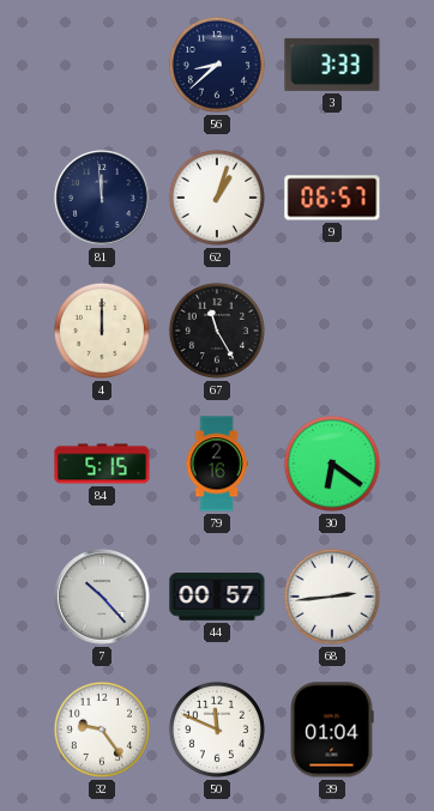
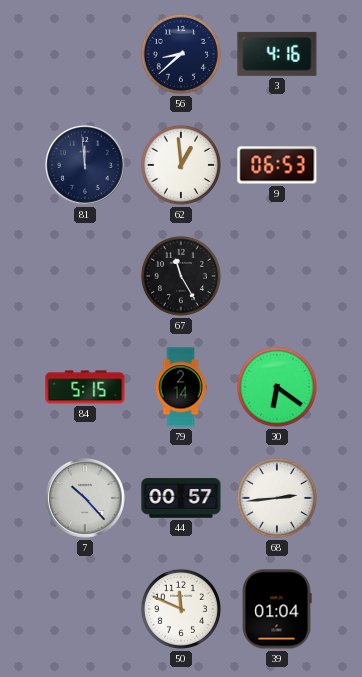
3: 3:33 -> 4:16
62: 1:03 -> 12:59
9: 06:57 -> 06:53
4: 12:00 -> none
79: 2:16 -> 2:14
32: 9:24 -> none
